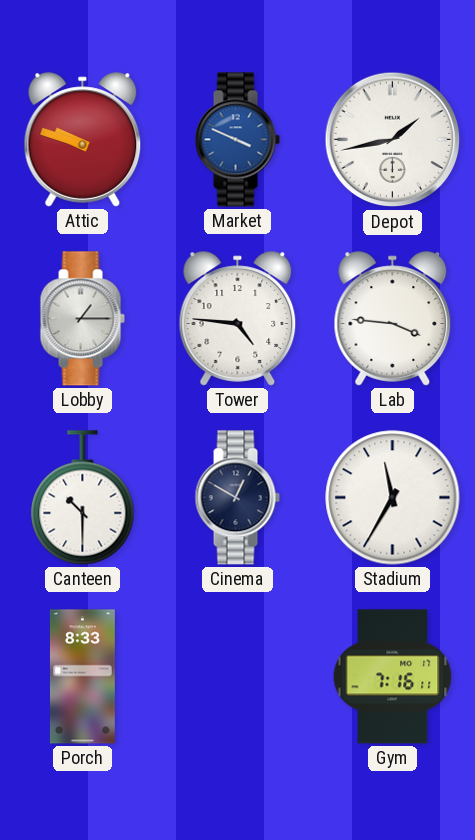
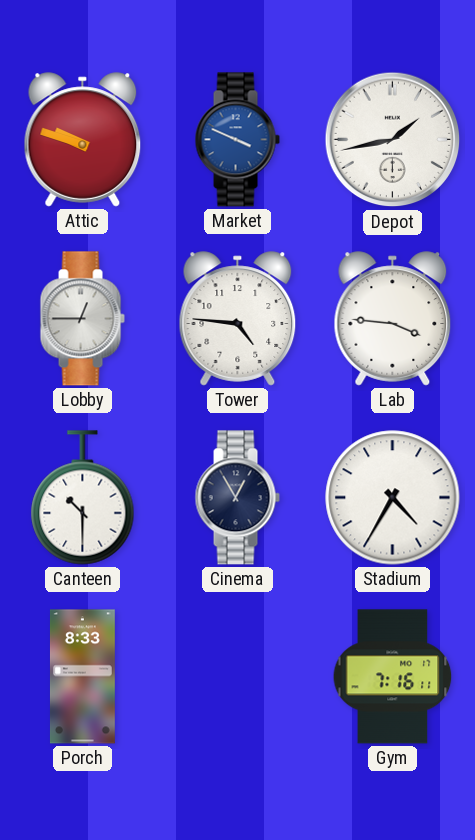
Lobby: 1:15 -> 12:45
Cinema: 12:50 -> 12:55
Stadium: 11:35 -> 4:35
